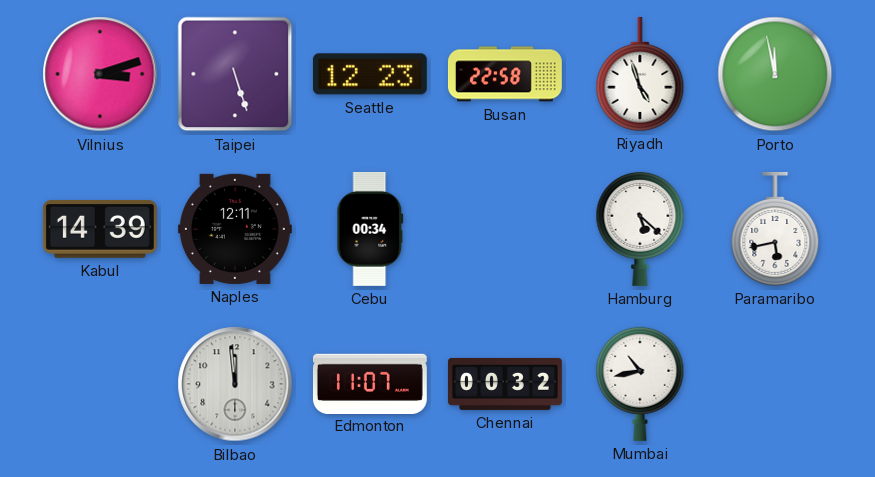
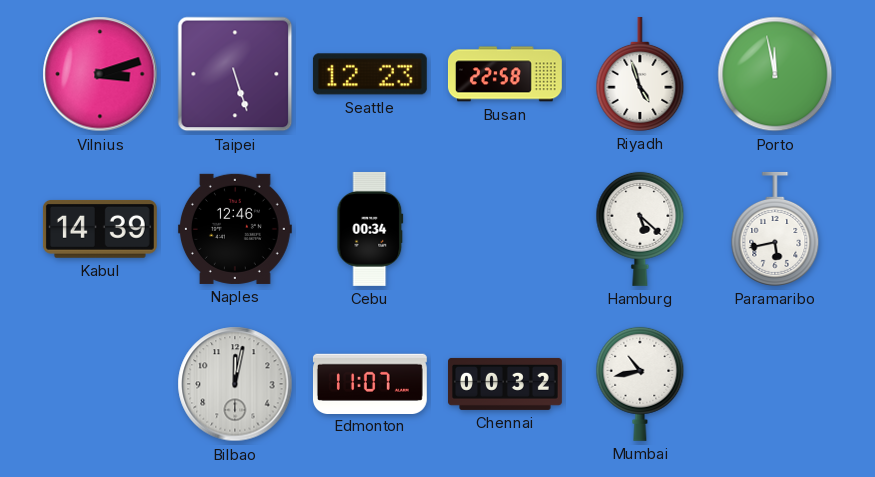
Naples: 12:11 -> 12:46
Bilbao: 11:59 -> 12:02
